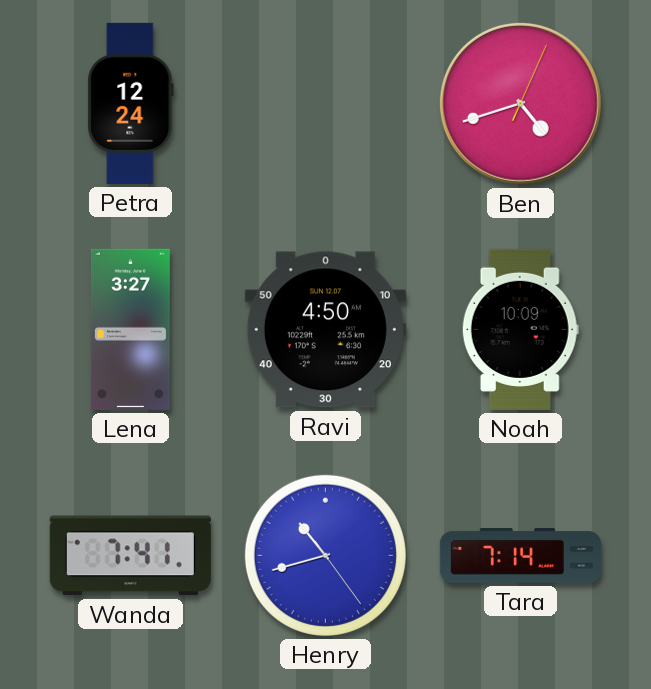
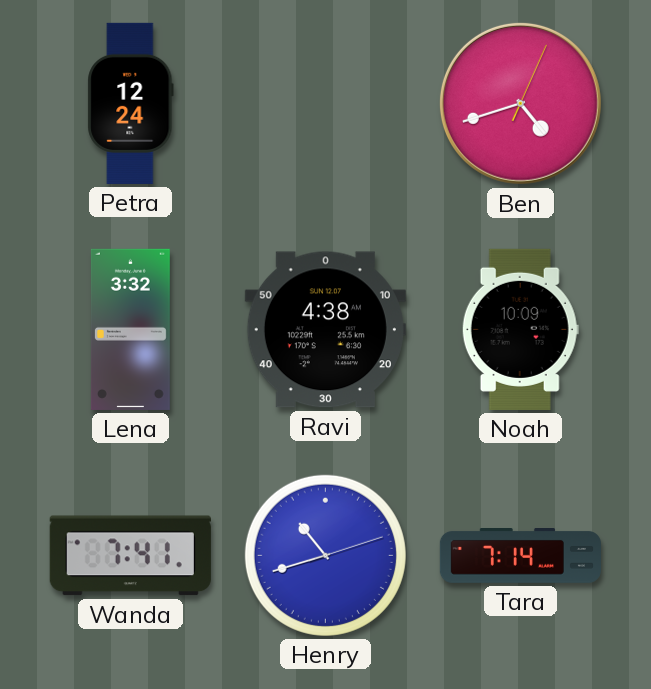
Lena: 3:27 -> 3:32
Ravi: 4:50 -> 4:38
Henry: 10:42:24 -> 10:42:12
